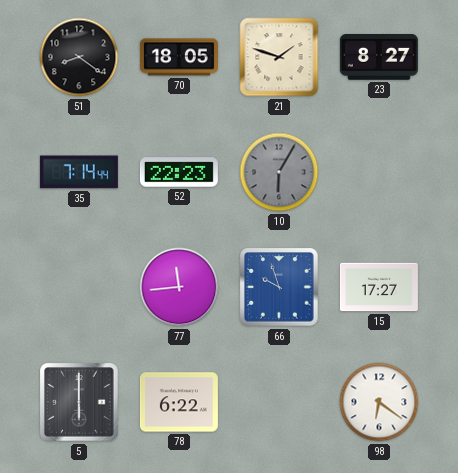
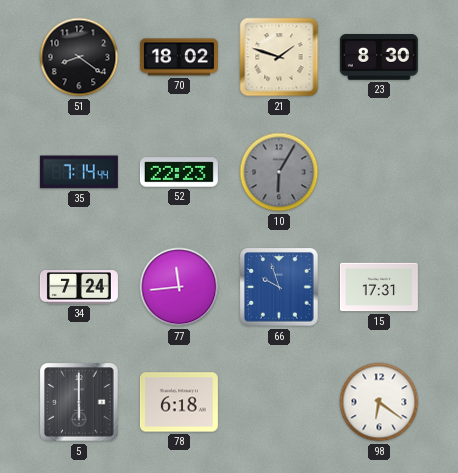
70: 18:05 -> 18:02
23: 8:27 -> 8:30
34: none -> 7:24
15: 17:27 -> 17:31
78: 6:22 -> 6:18
